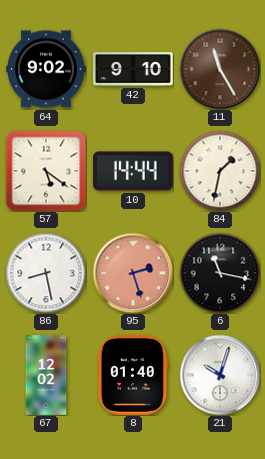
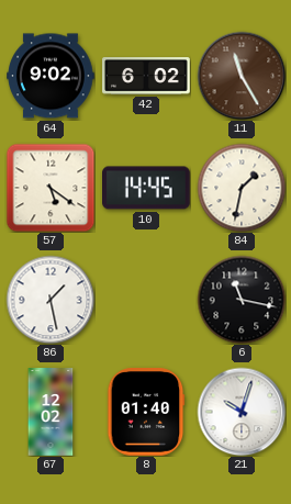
42: 9:10 -> 6:02
10: 14:44 -> 14:45
86: 8:28 -> 1:28
95: 2:27 -> none
